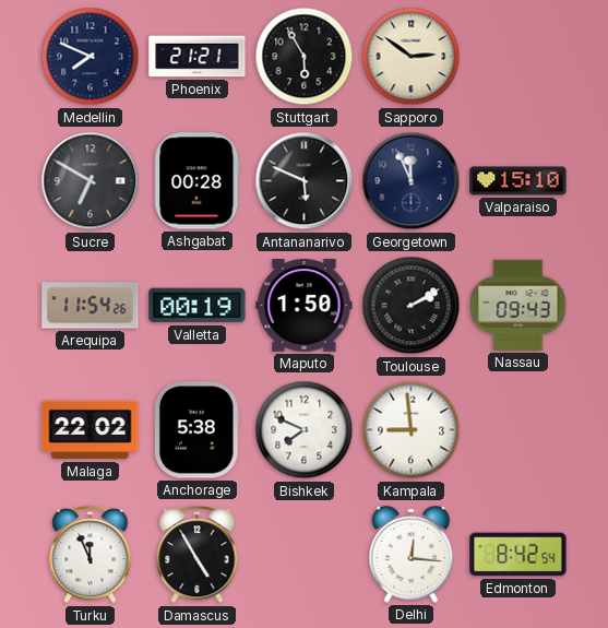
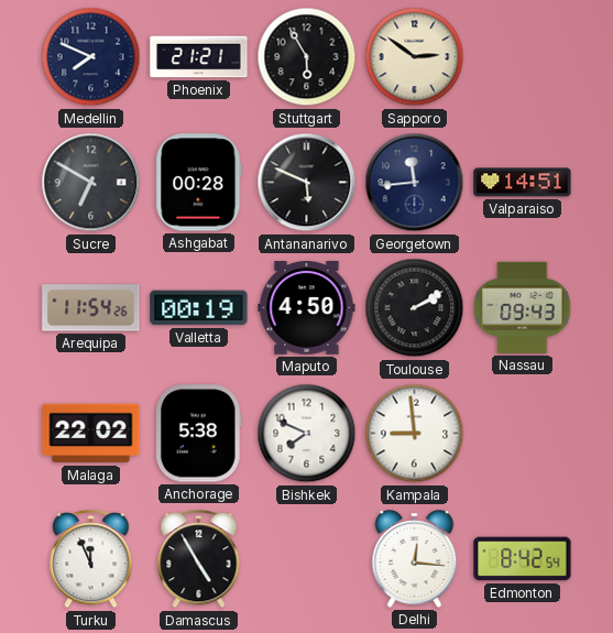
Georgetown: 11:56 -> 11:44
Valparaiso: 15:10 -> 14:51
Maputo: 1:50 -> 4:50
